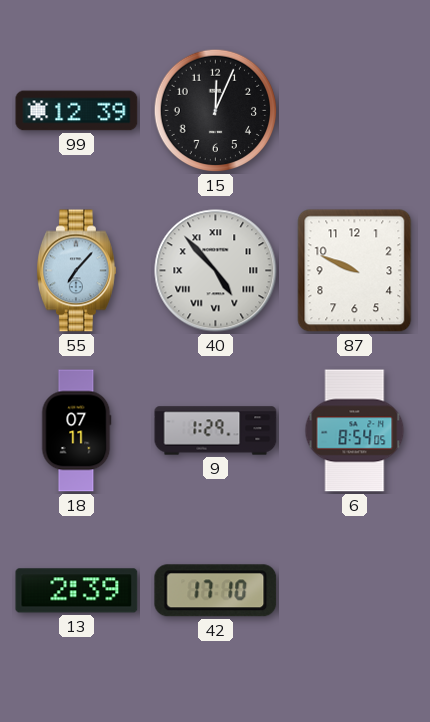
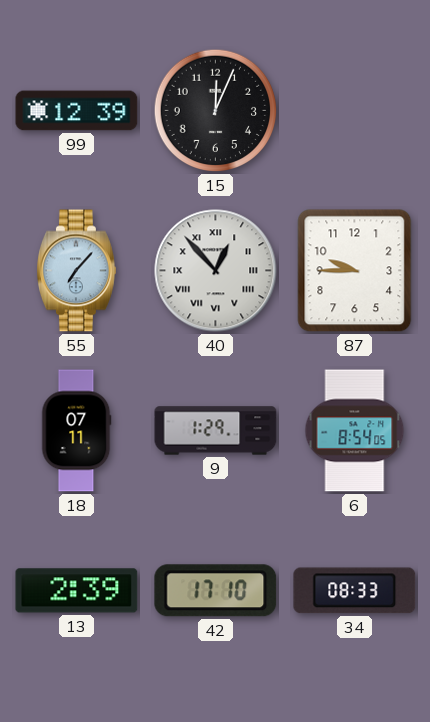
40: 4:53 -> 12:53
87: 9:49 -> 9:45
34: none -> 08:33
